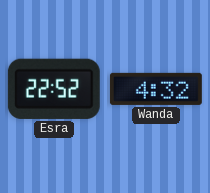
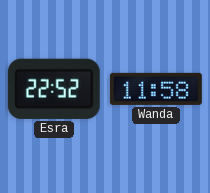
Wanda: 4:32 -> 11:58
